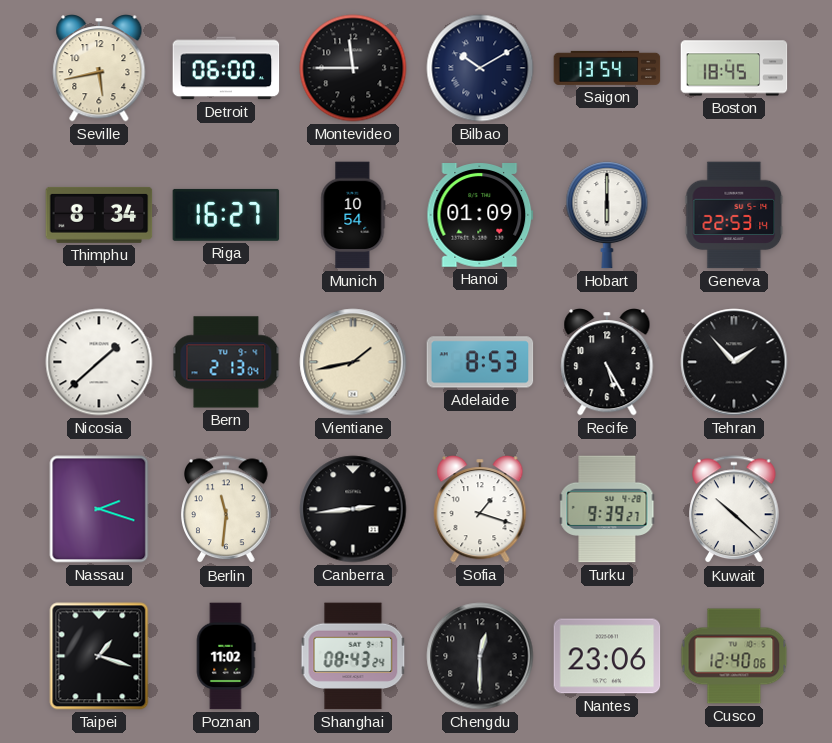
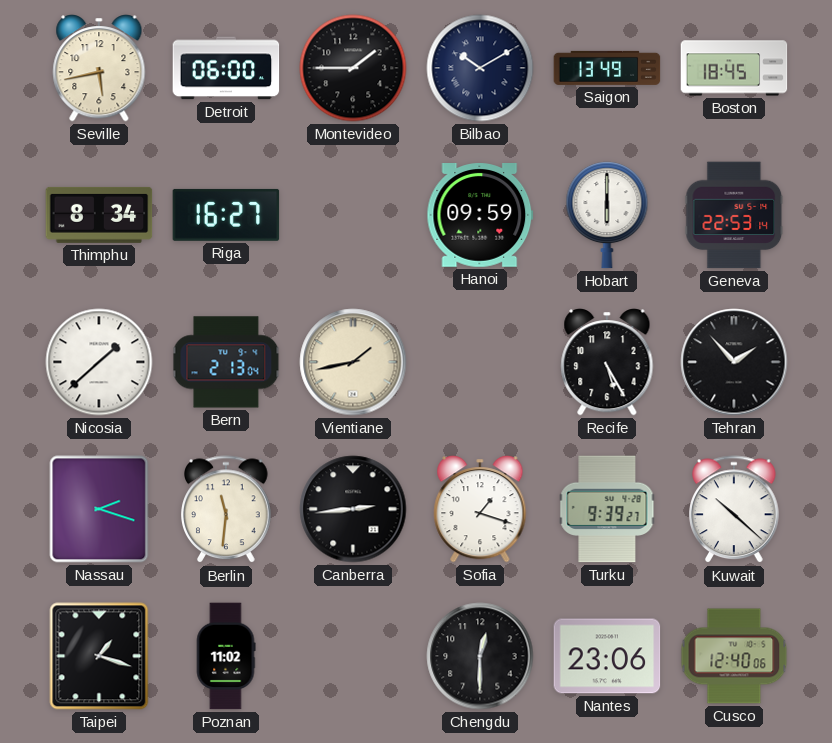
Montevideo: 11:45 -> 1:45
Saigon: 13:54 -> 13:49
Munich: 10:54 -> none
Hanoi: 01:09 -> 09:59
Adelaide: 8:53 -> none
Shanghai: 08:43 -> none
